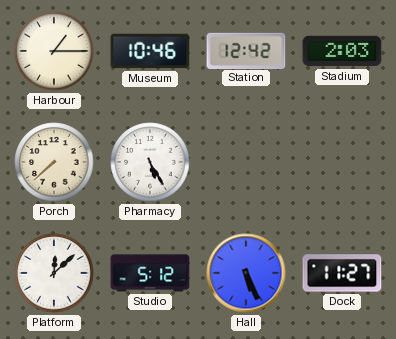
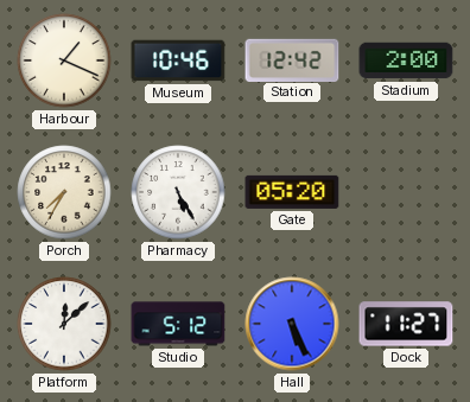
Harbour: 1:15 -> 1:19
Stadium: 2:03 -> 2:00
Porch: 7:38 -> 7:35
Gate: none -> 05:20
